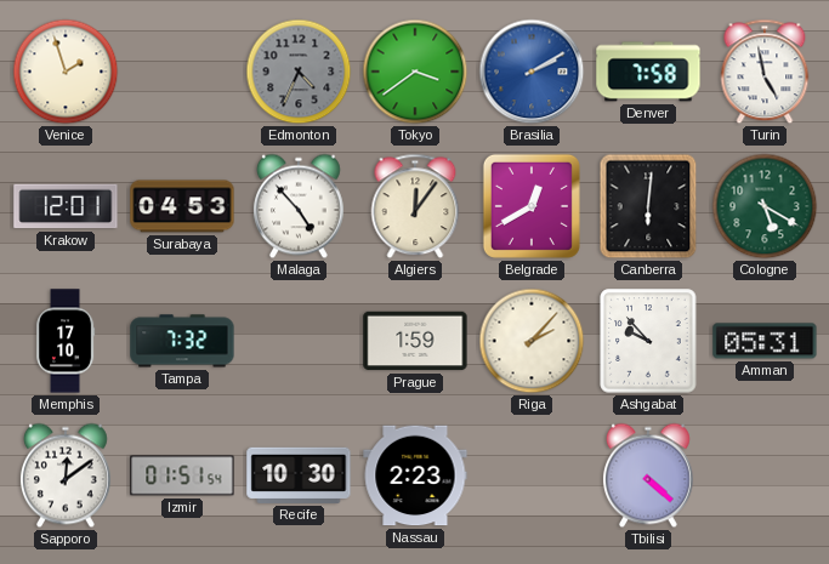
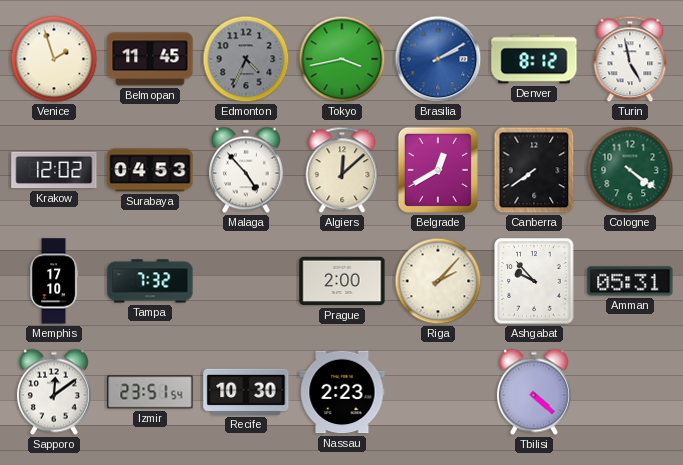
Belmopan: none -> 11:45
Tokyo: 3:39 -> 3:43
Denver: 7:58 -> 8:12
Krakow: 12:01 -> 12:02
Algiers: 12:06 -> 12:08
Canberra: 6:01 -> 7:39
Cologne: 5:20 -> 4:21
Prague: 1:59 -> 2:00
Izmir: 01:51 -> 23:51
